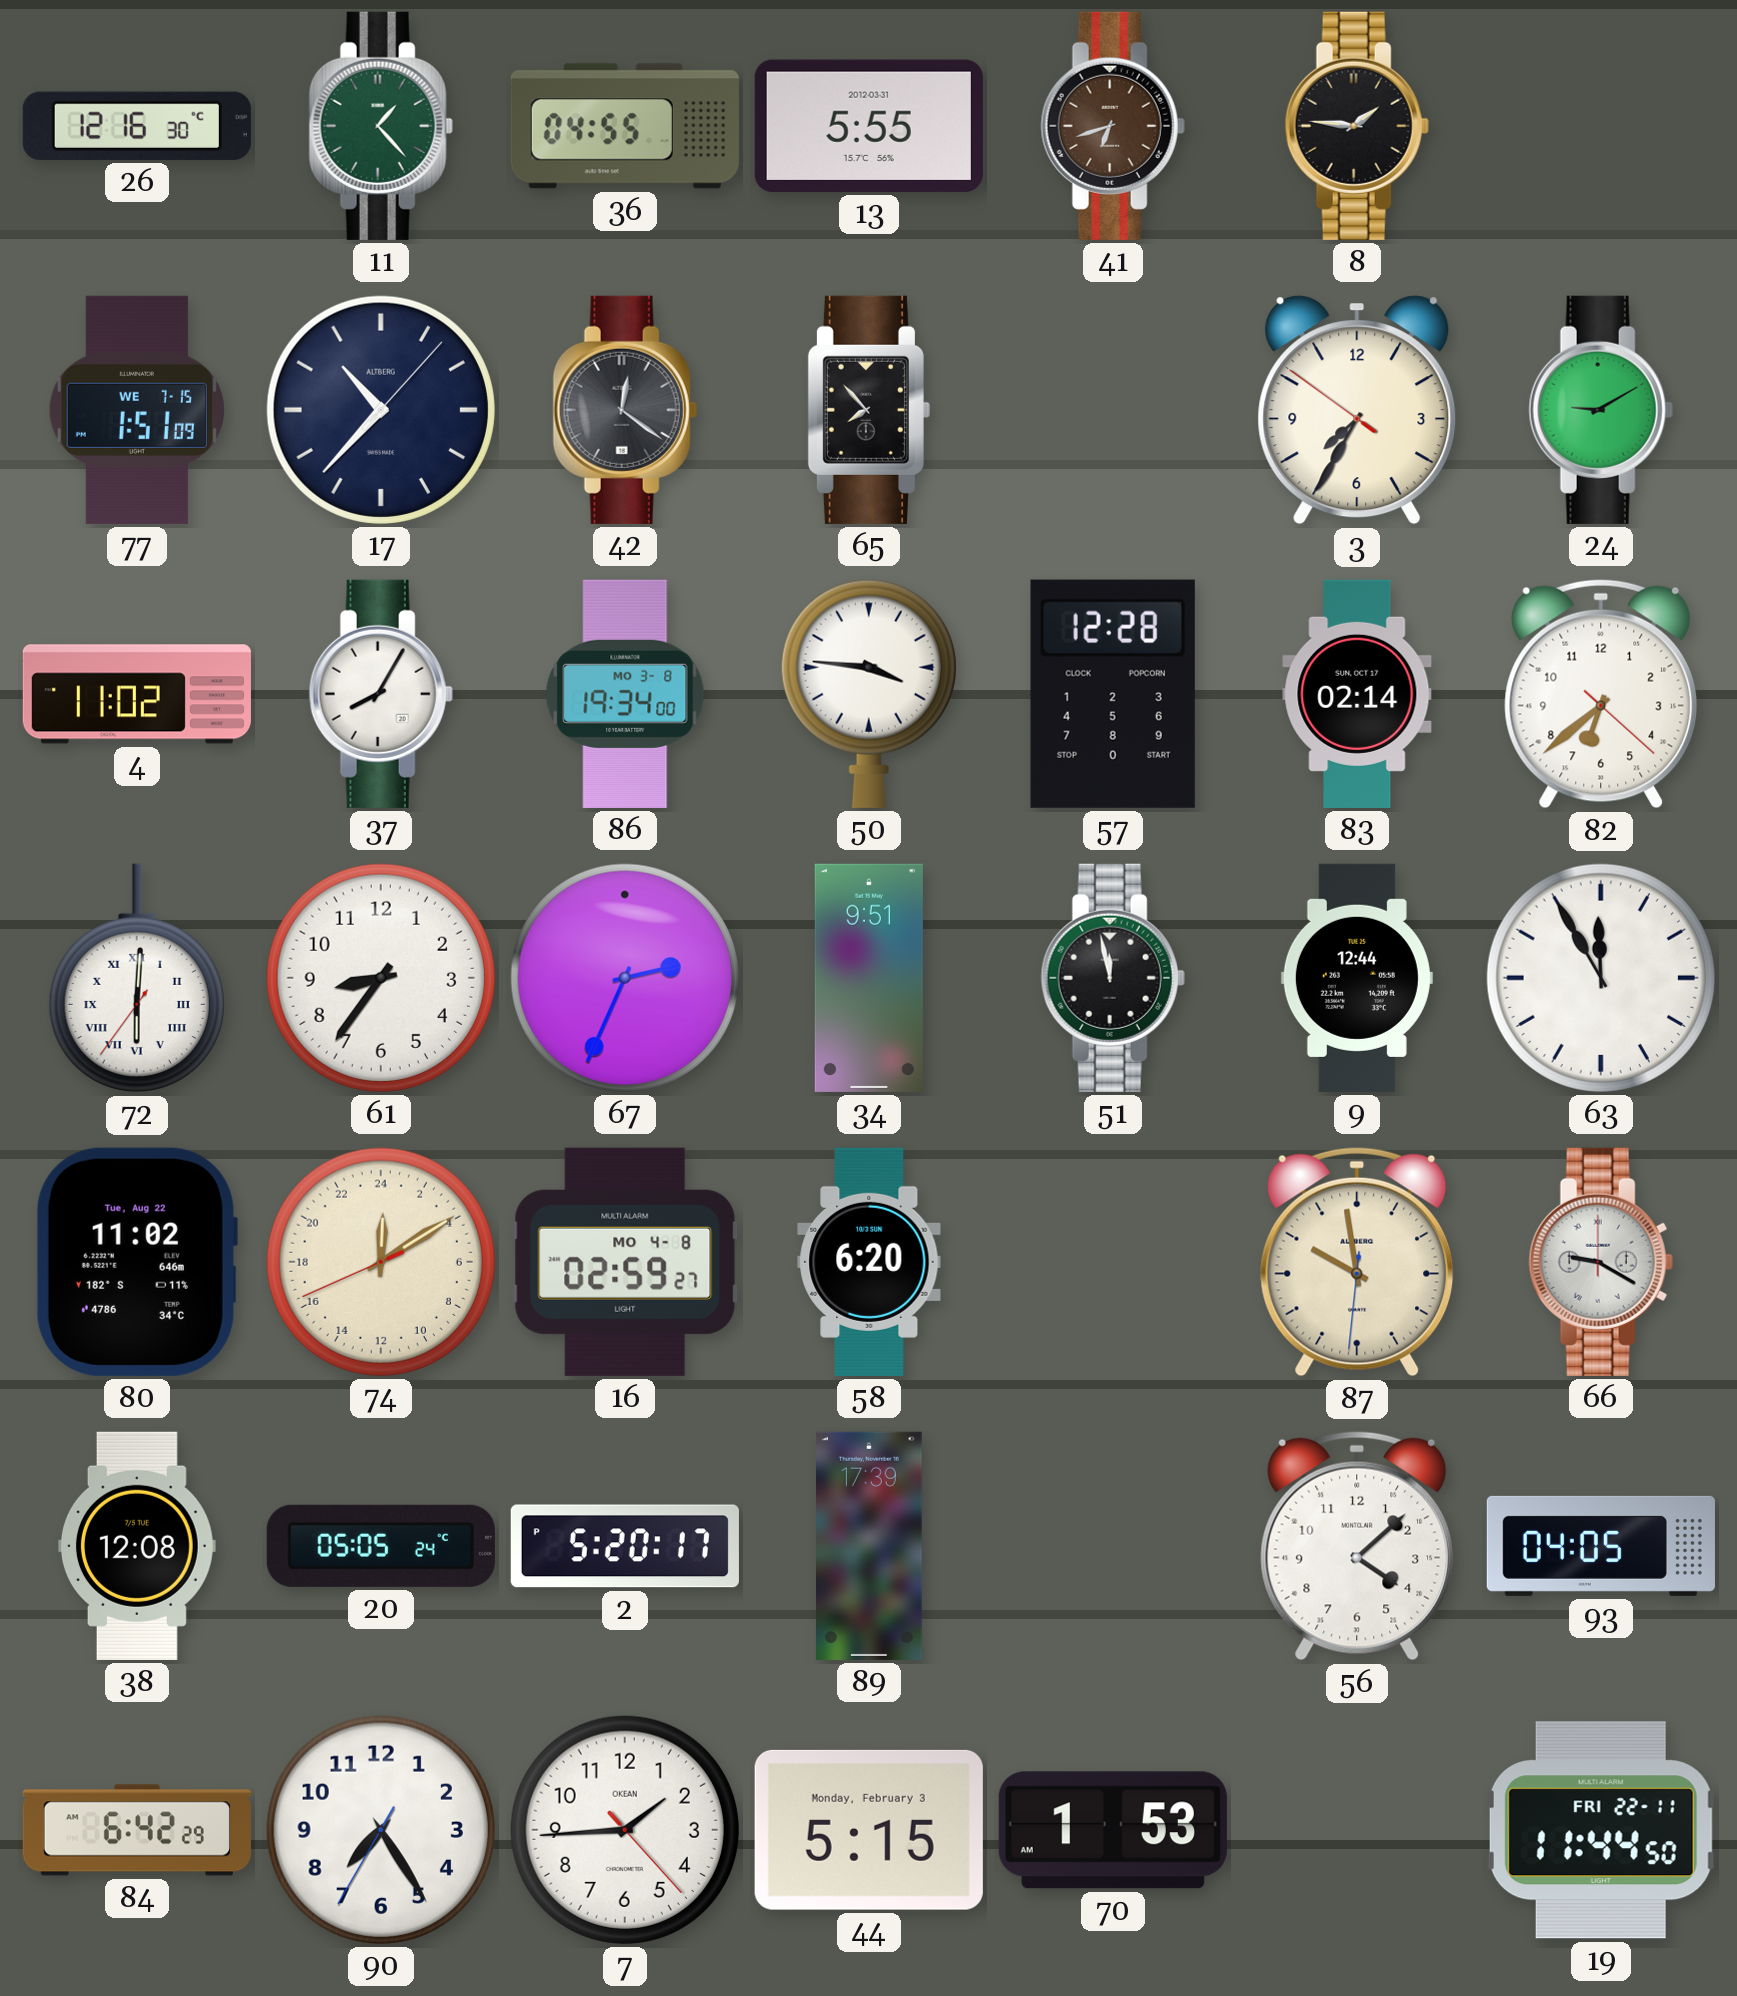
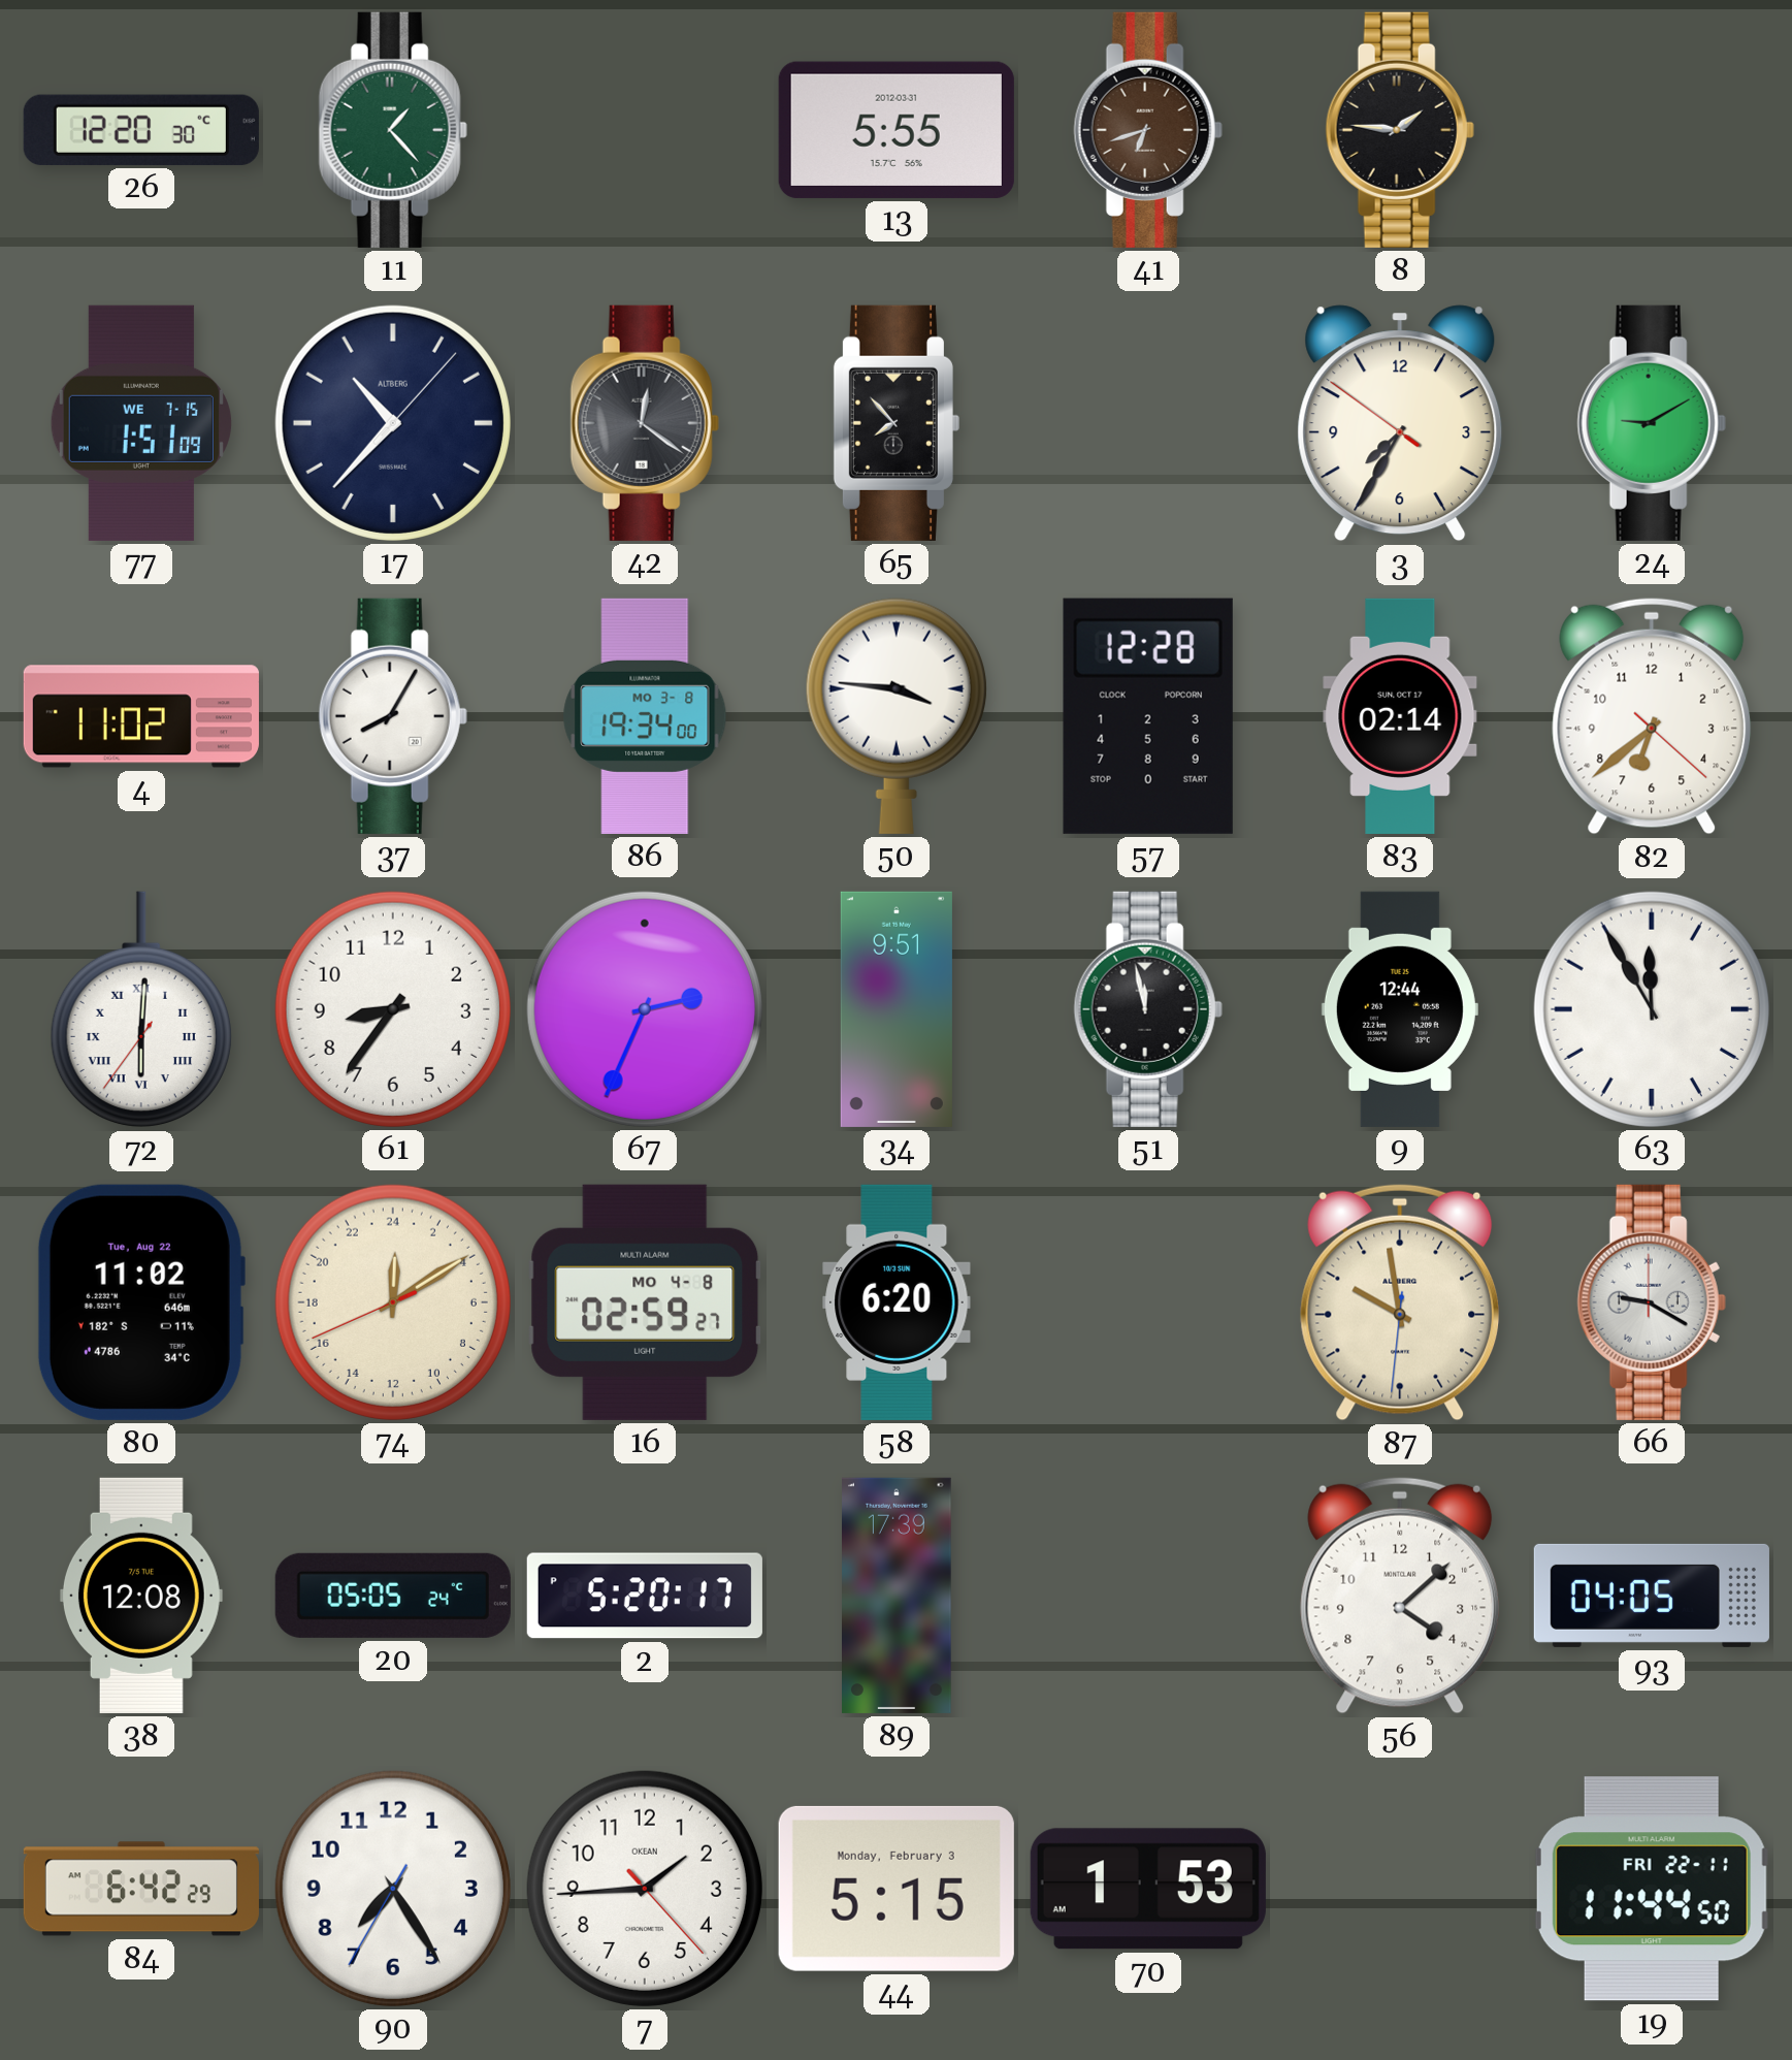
26: 12:16 -> 12:20
36: 04:55 -> none
